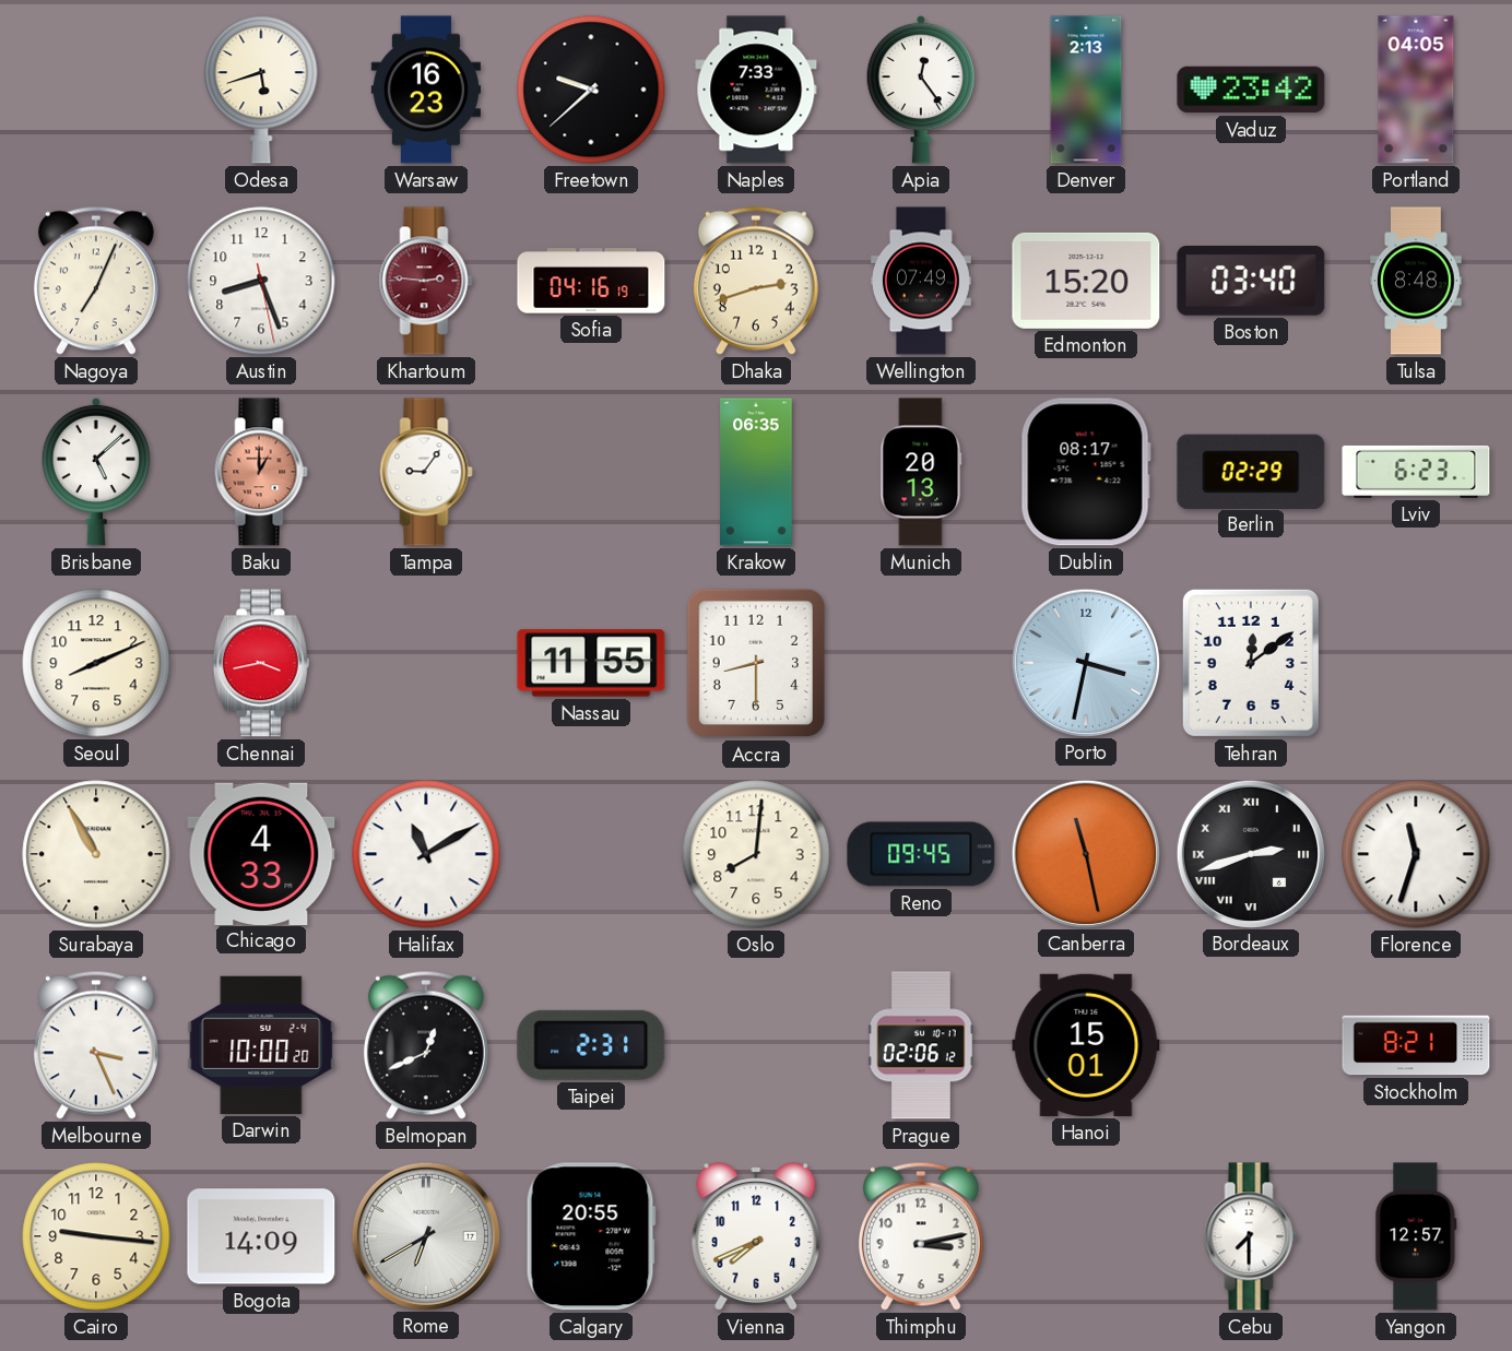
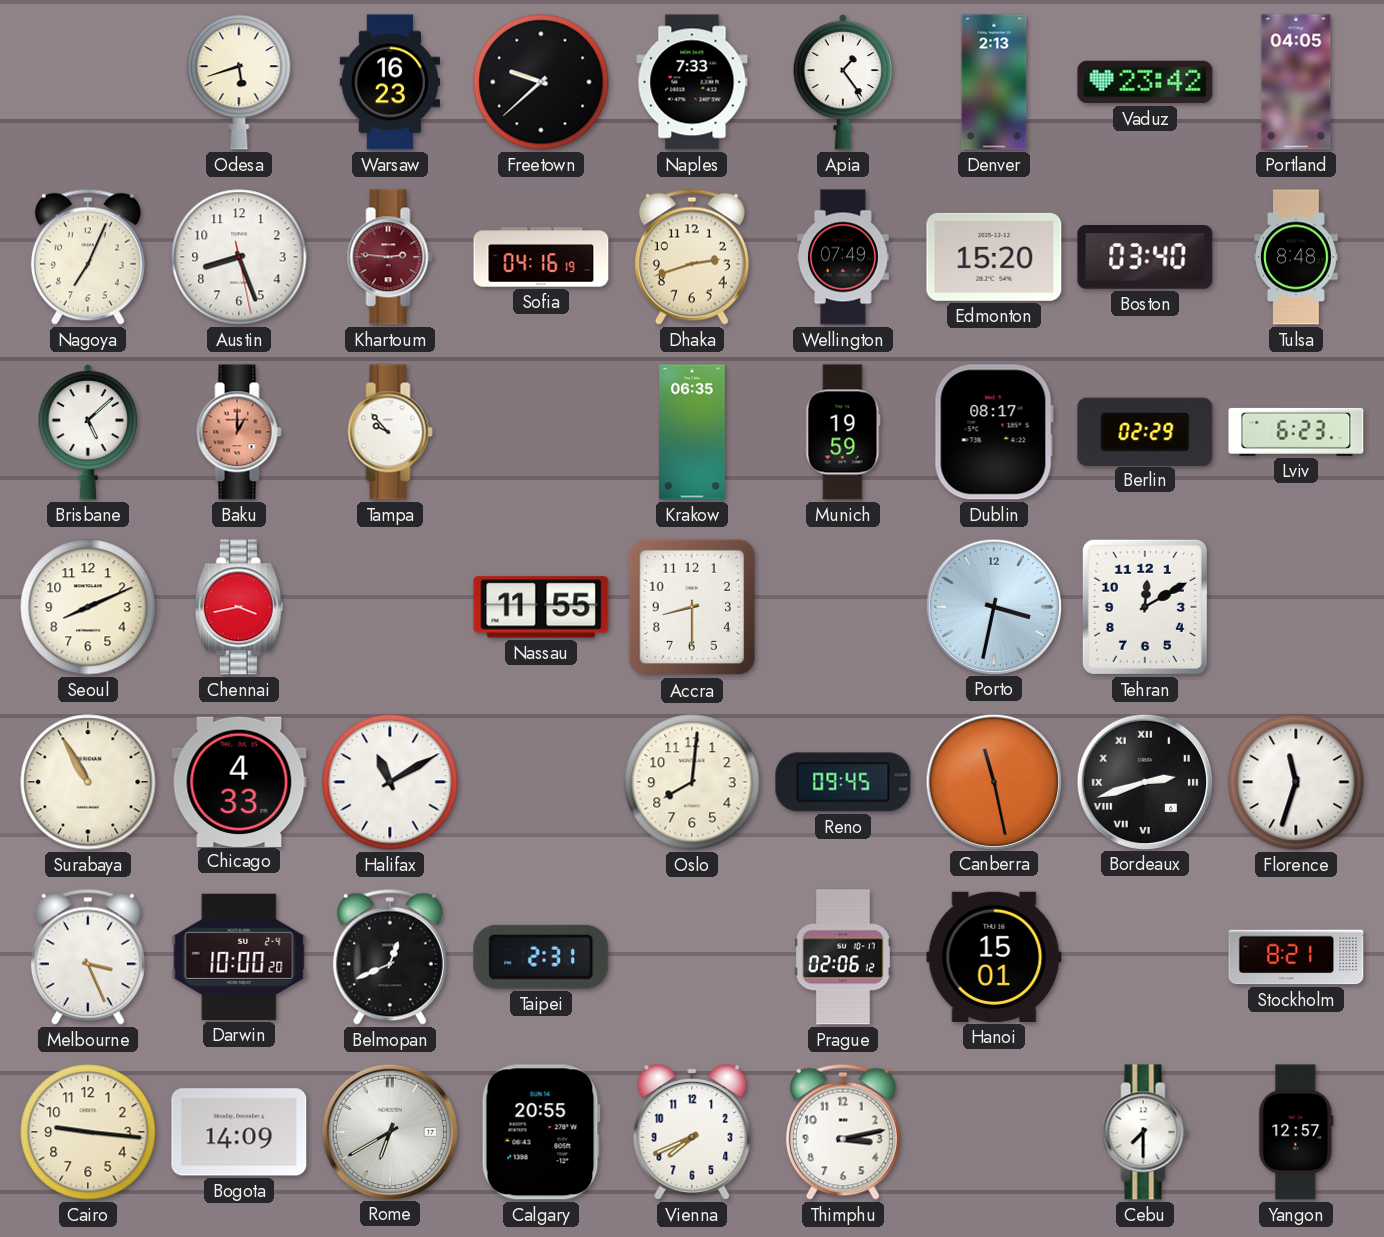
Apia: 12:24 -> 1:24
Tampa: 9:06 -> 9:53
Munich: 20:13 -> 19:59
Tehran: 12:09 -> 12:10
